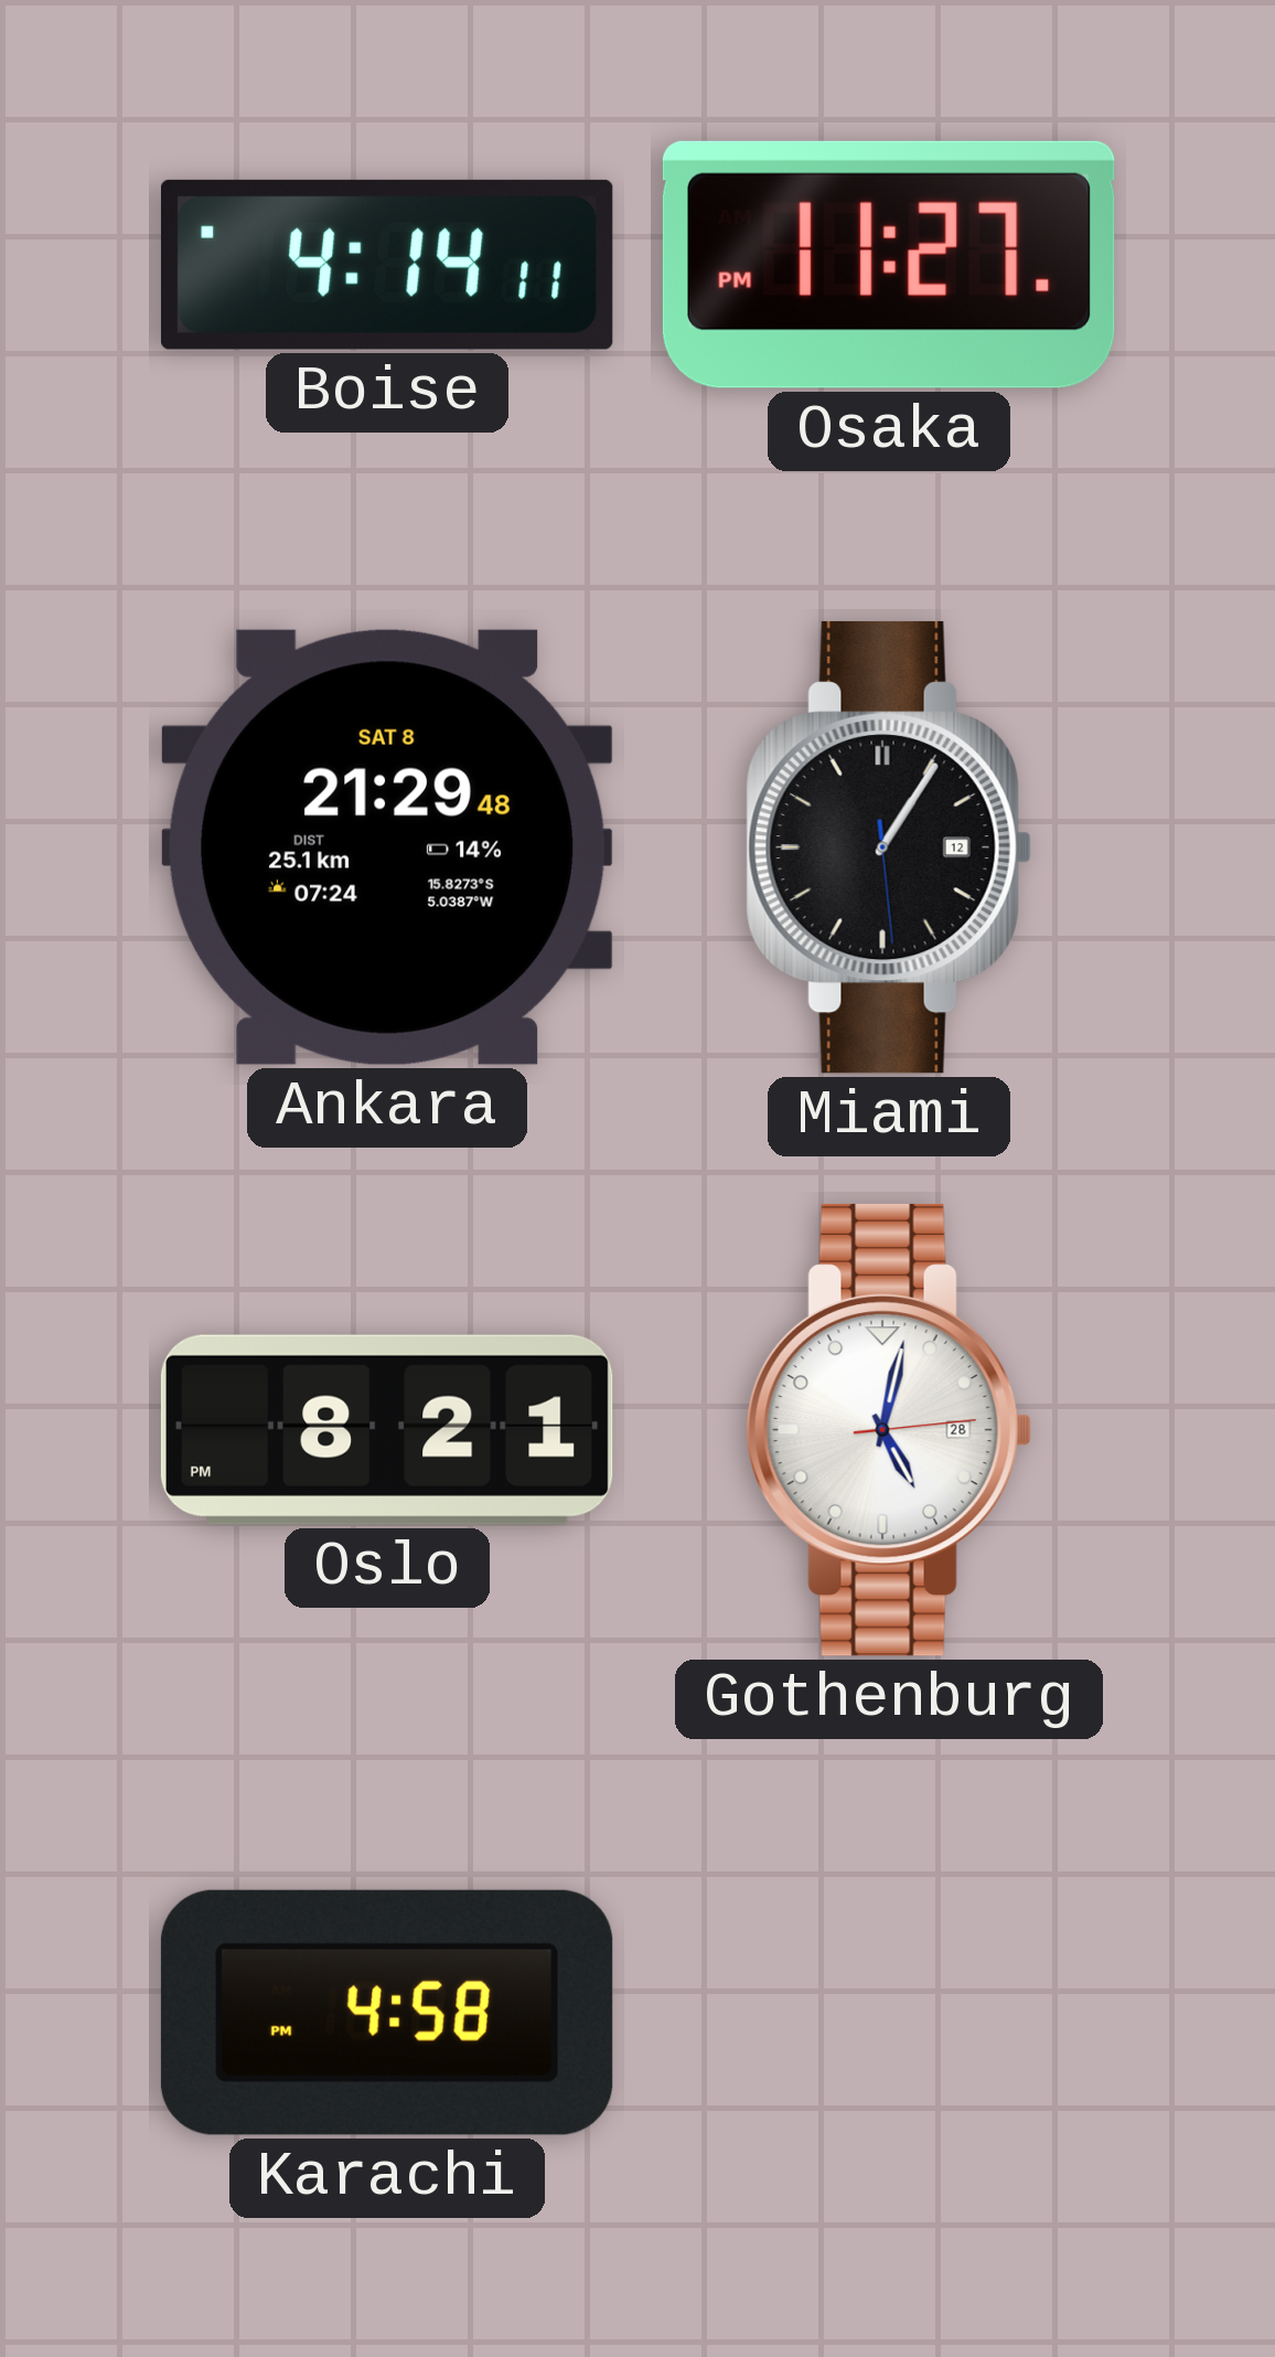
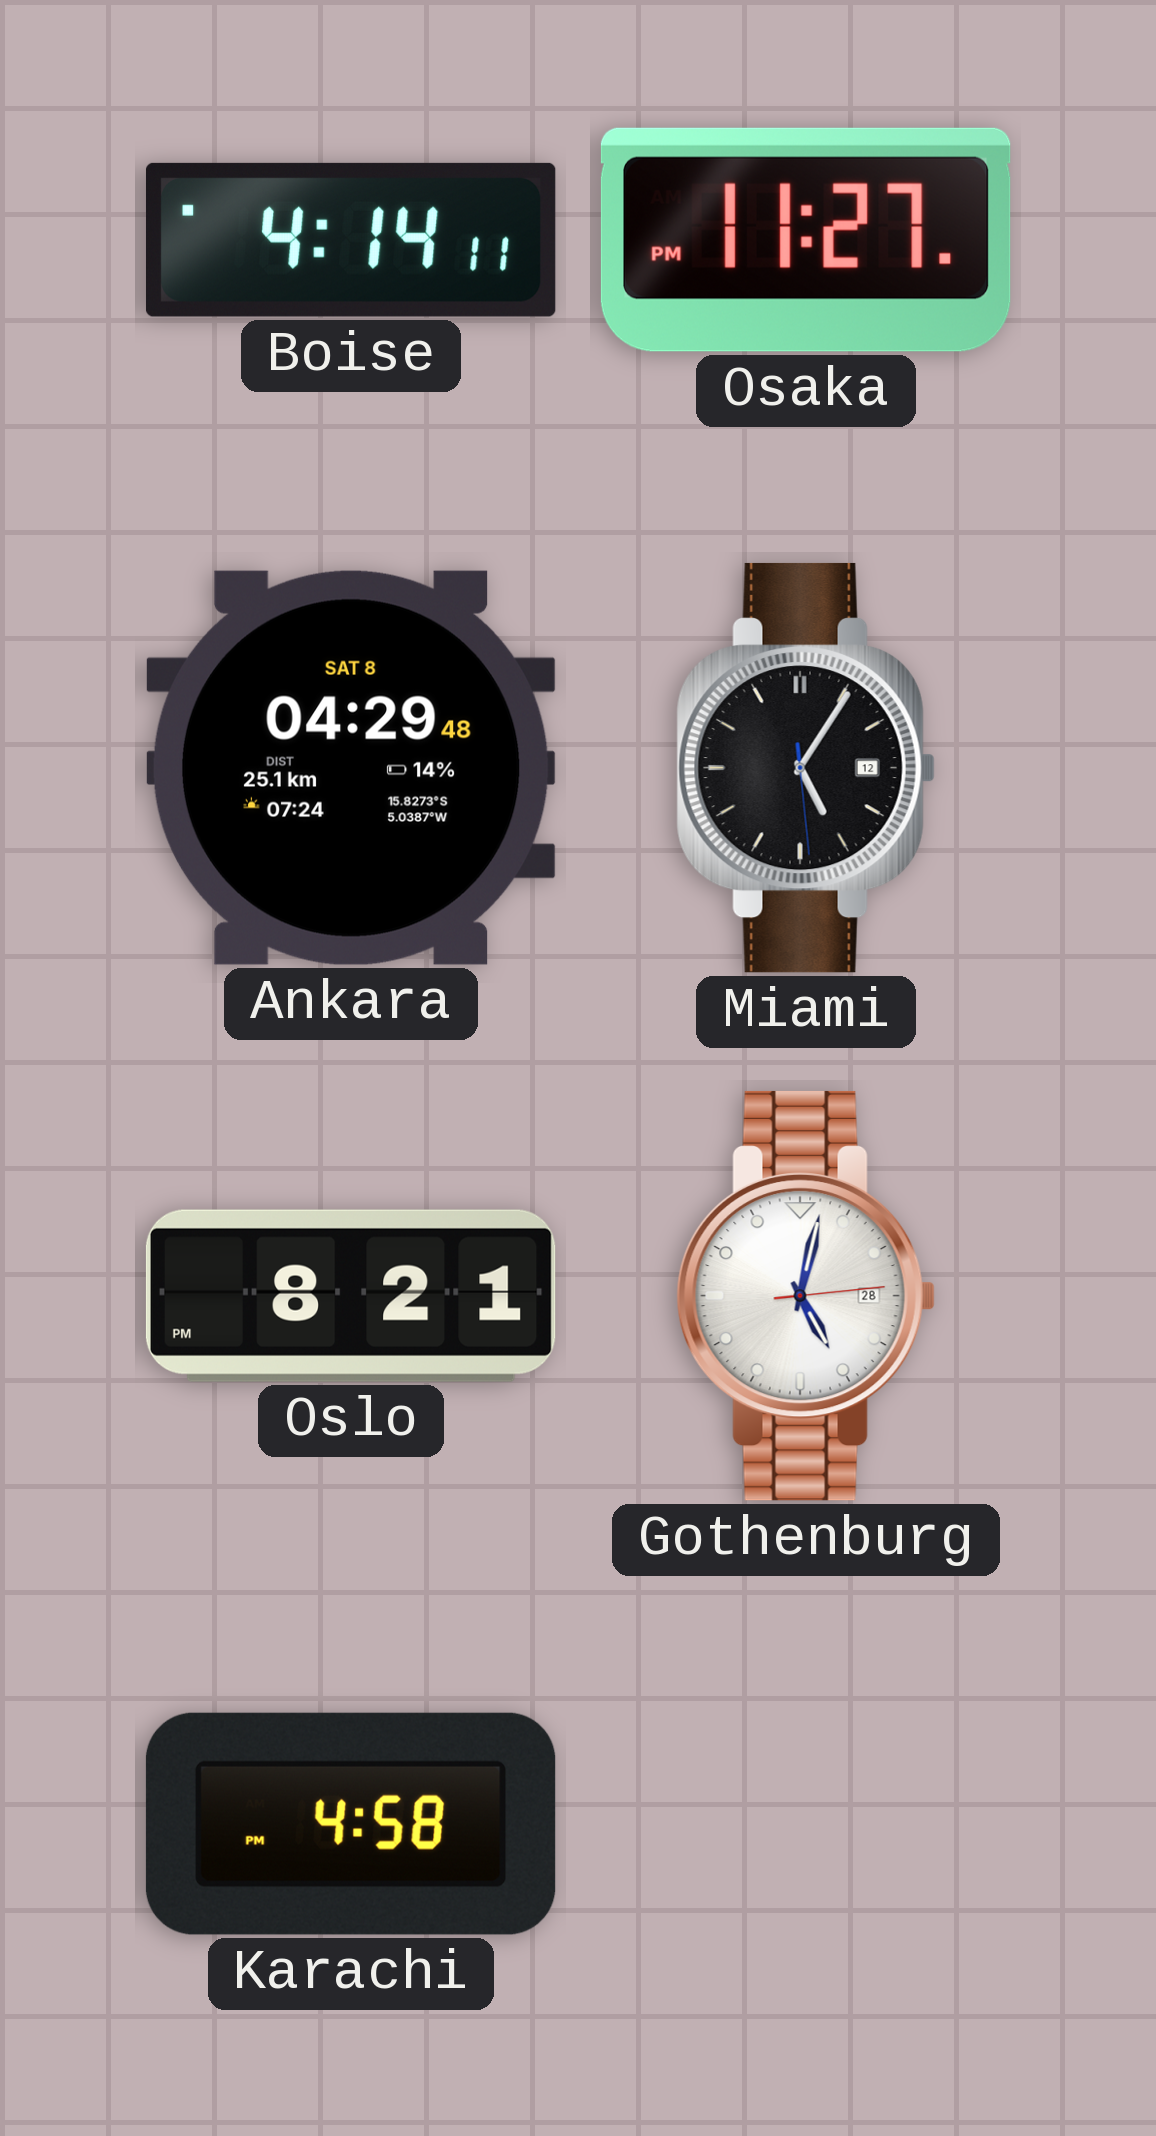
Ankara: 21:29 -> 04:29
Miami: 1:05 -> 5:05
